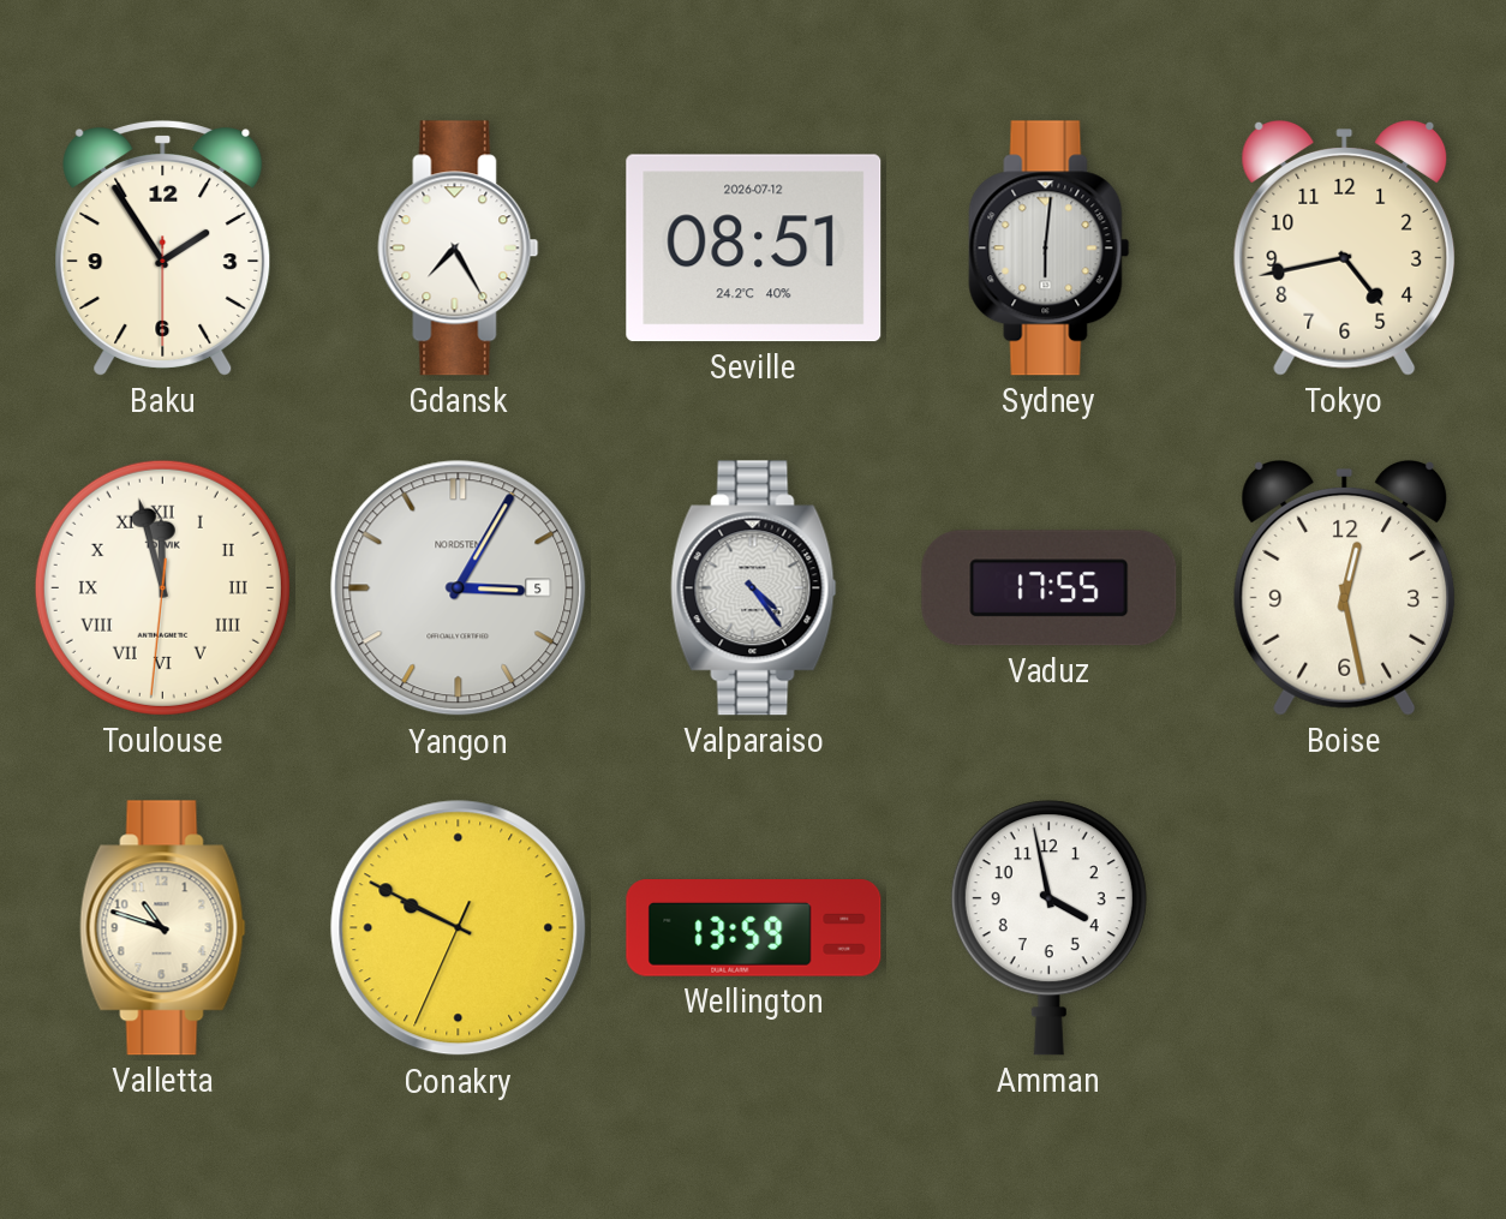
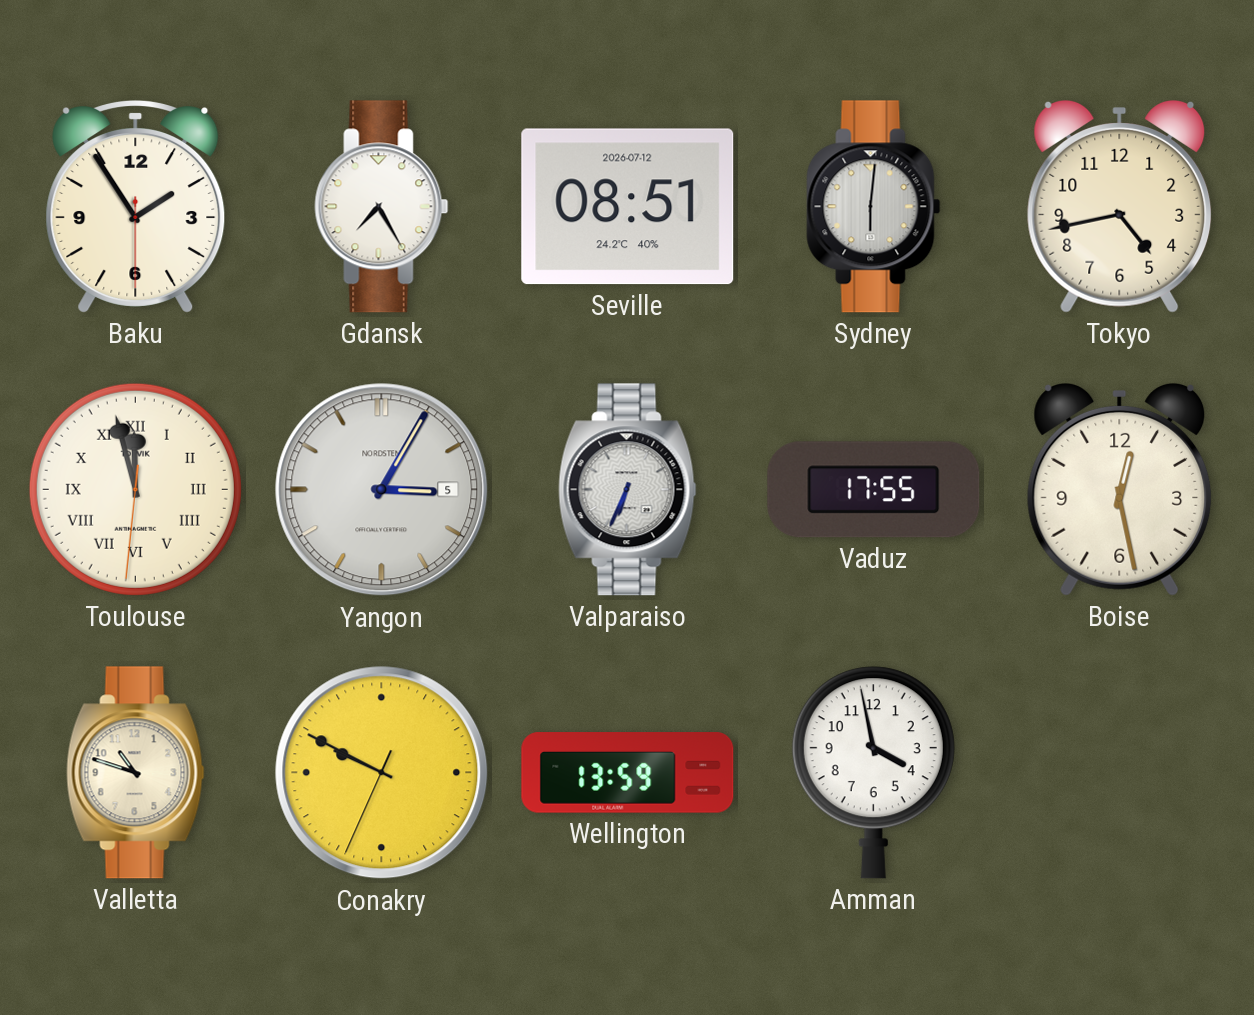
Valparaiso: 4:24 -> 6:34
